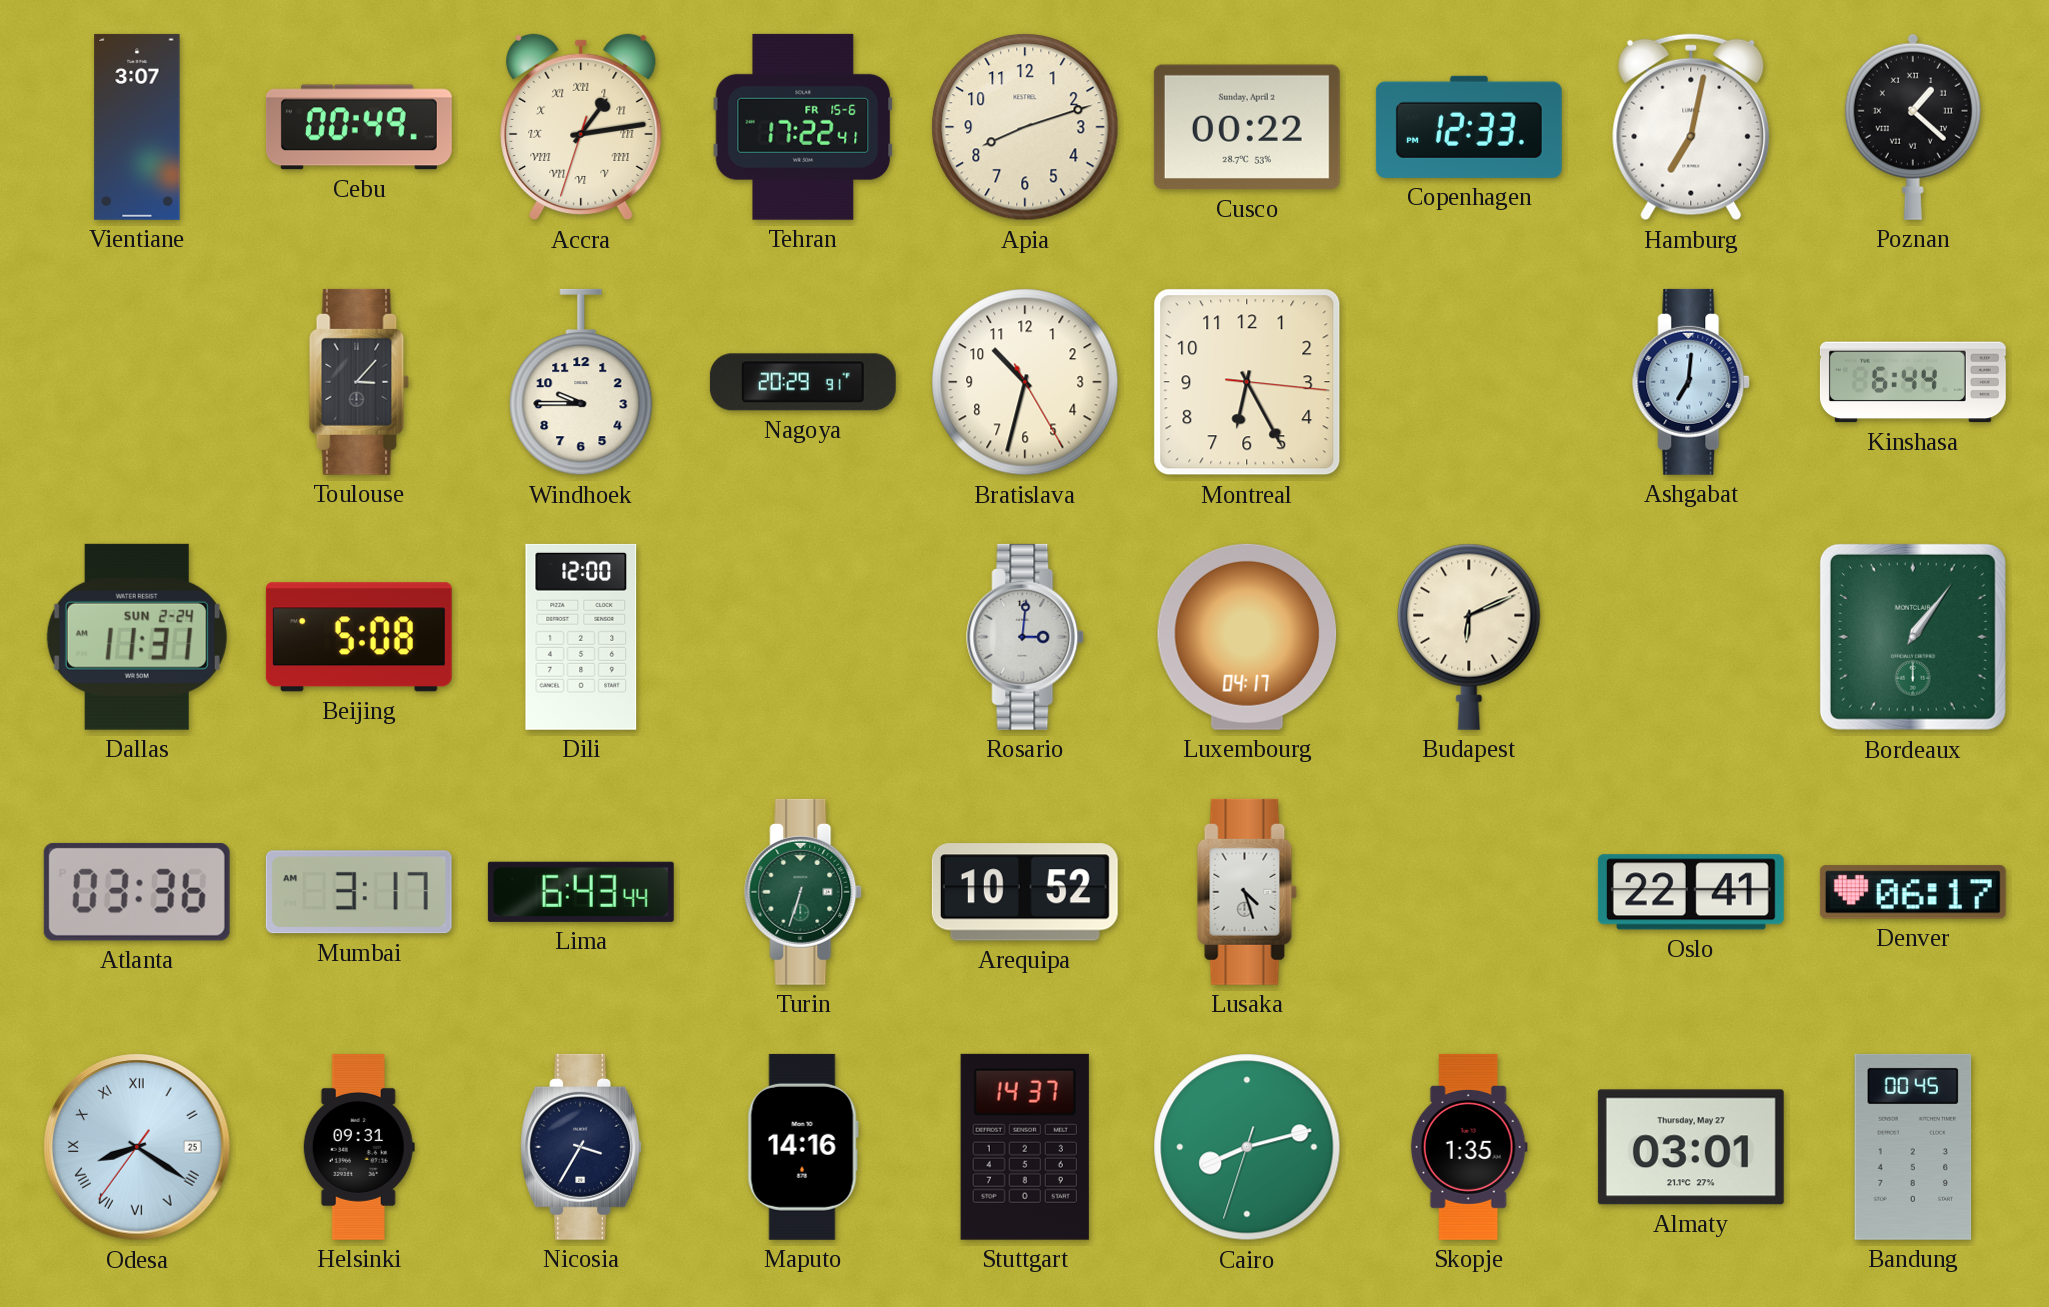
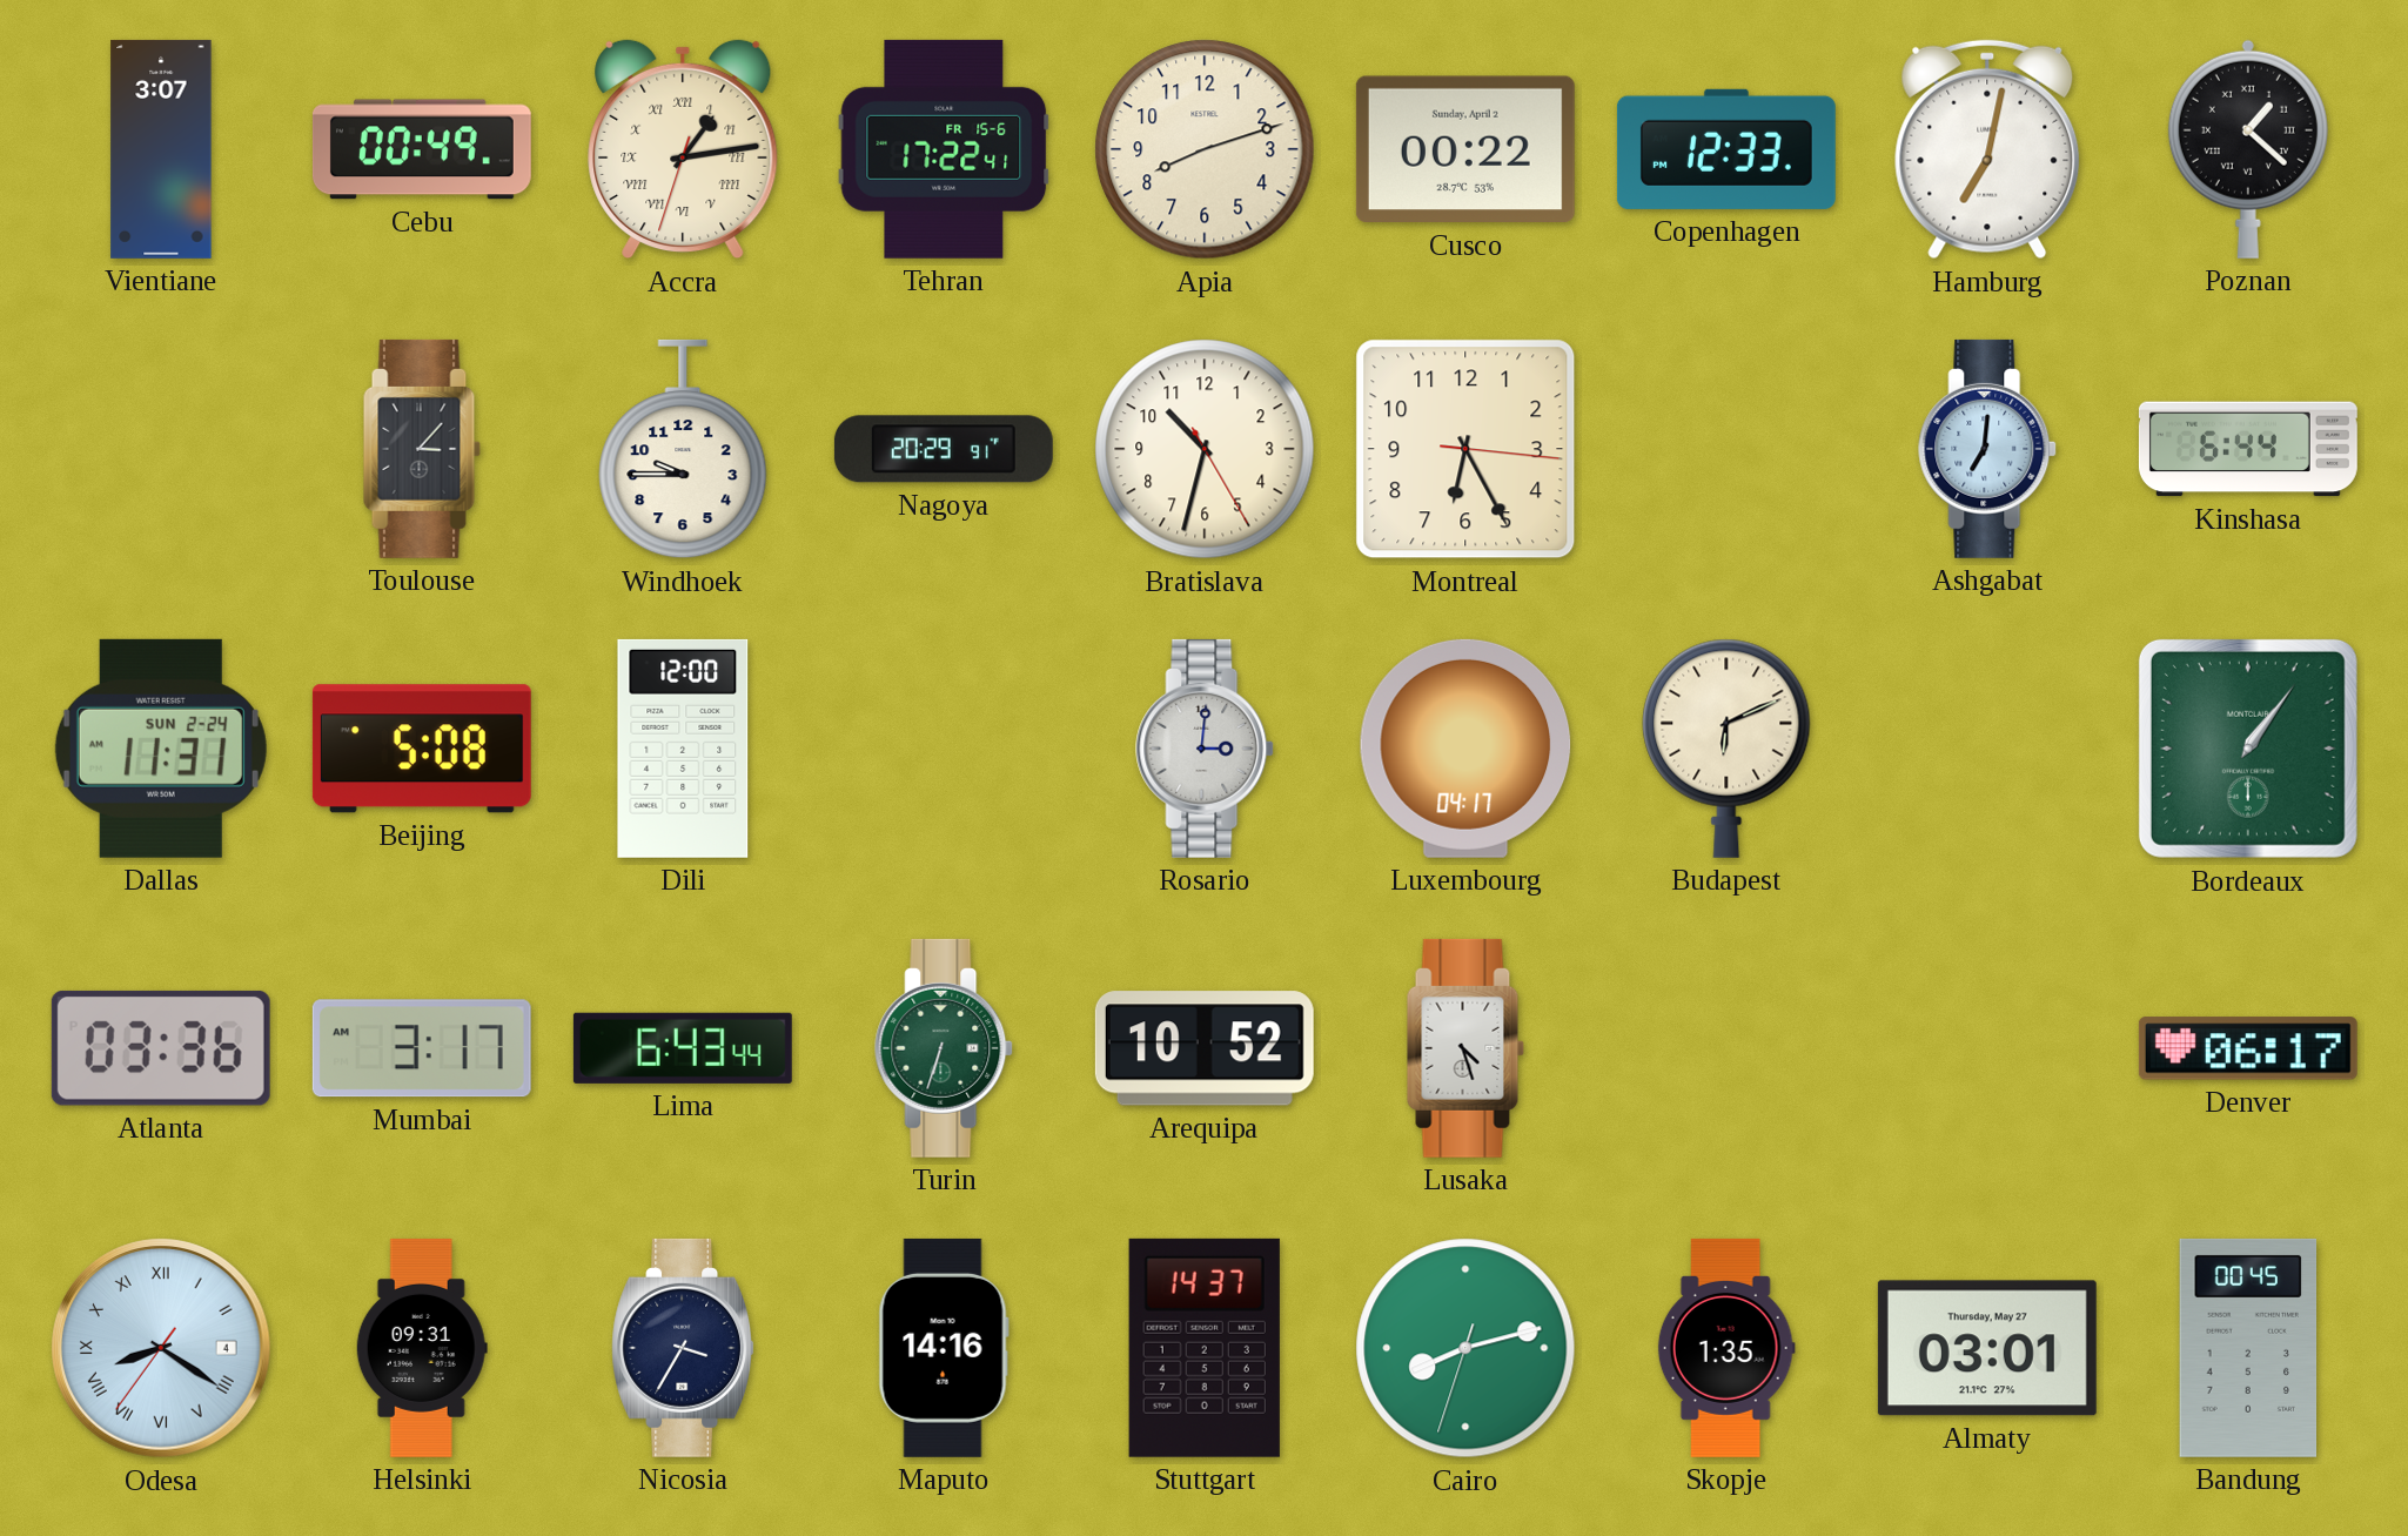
Oslo: 22:41 -> none
Odesa date: 25 -> 4
